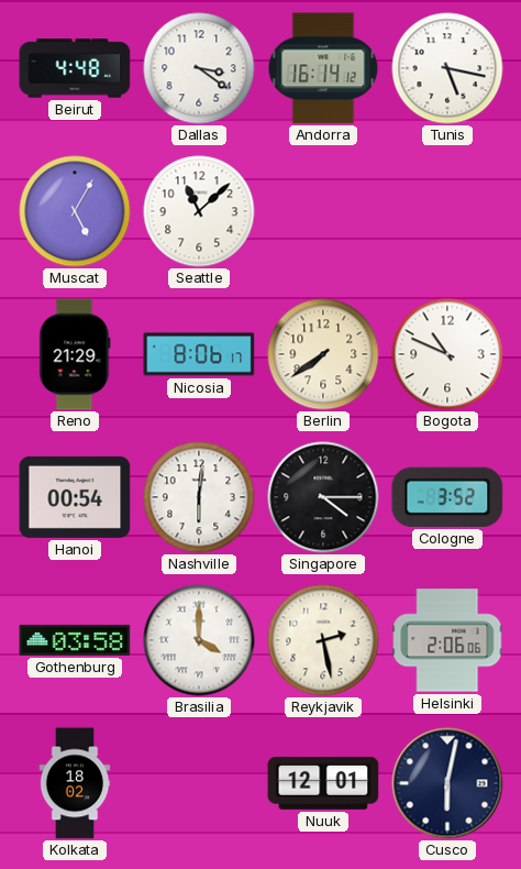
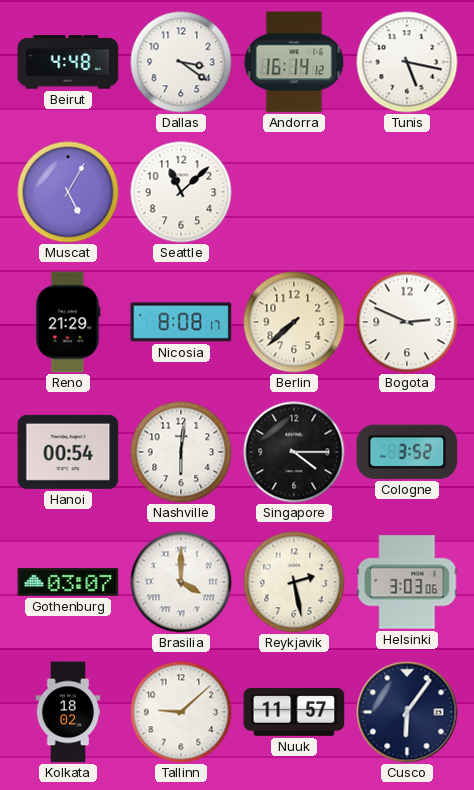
Nicosia: 8:06 -> 8:08
Berlin: 7:39 -> 7:38
Bogota: 10:49 -> 2:49
Gothenburg: 03:58 -> 03:07
Helsinki: 2:06 -> 3:03
Tallinn: none -> 9:08
Nuuk: 12:01 -> 11:57
Cusco: 6:02 -> 6:06
